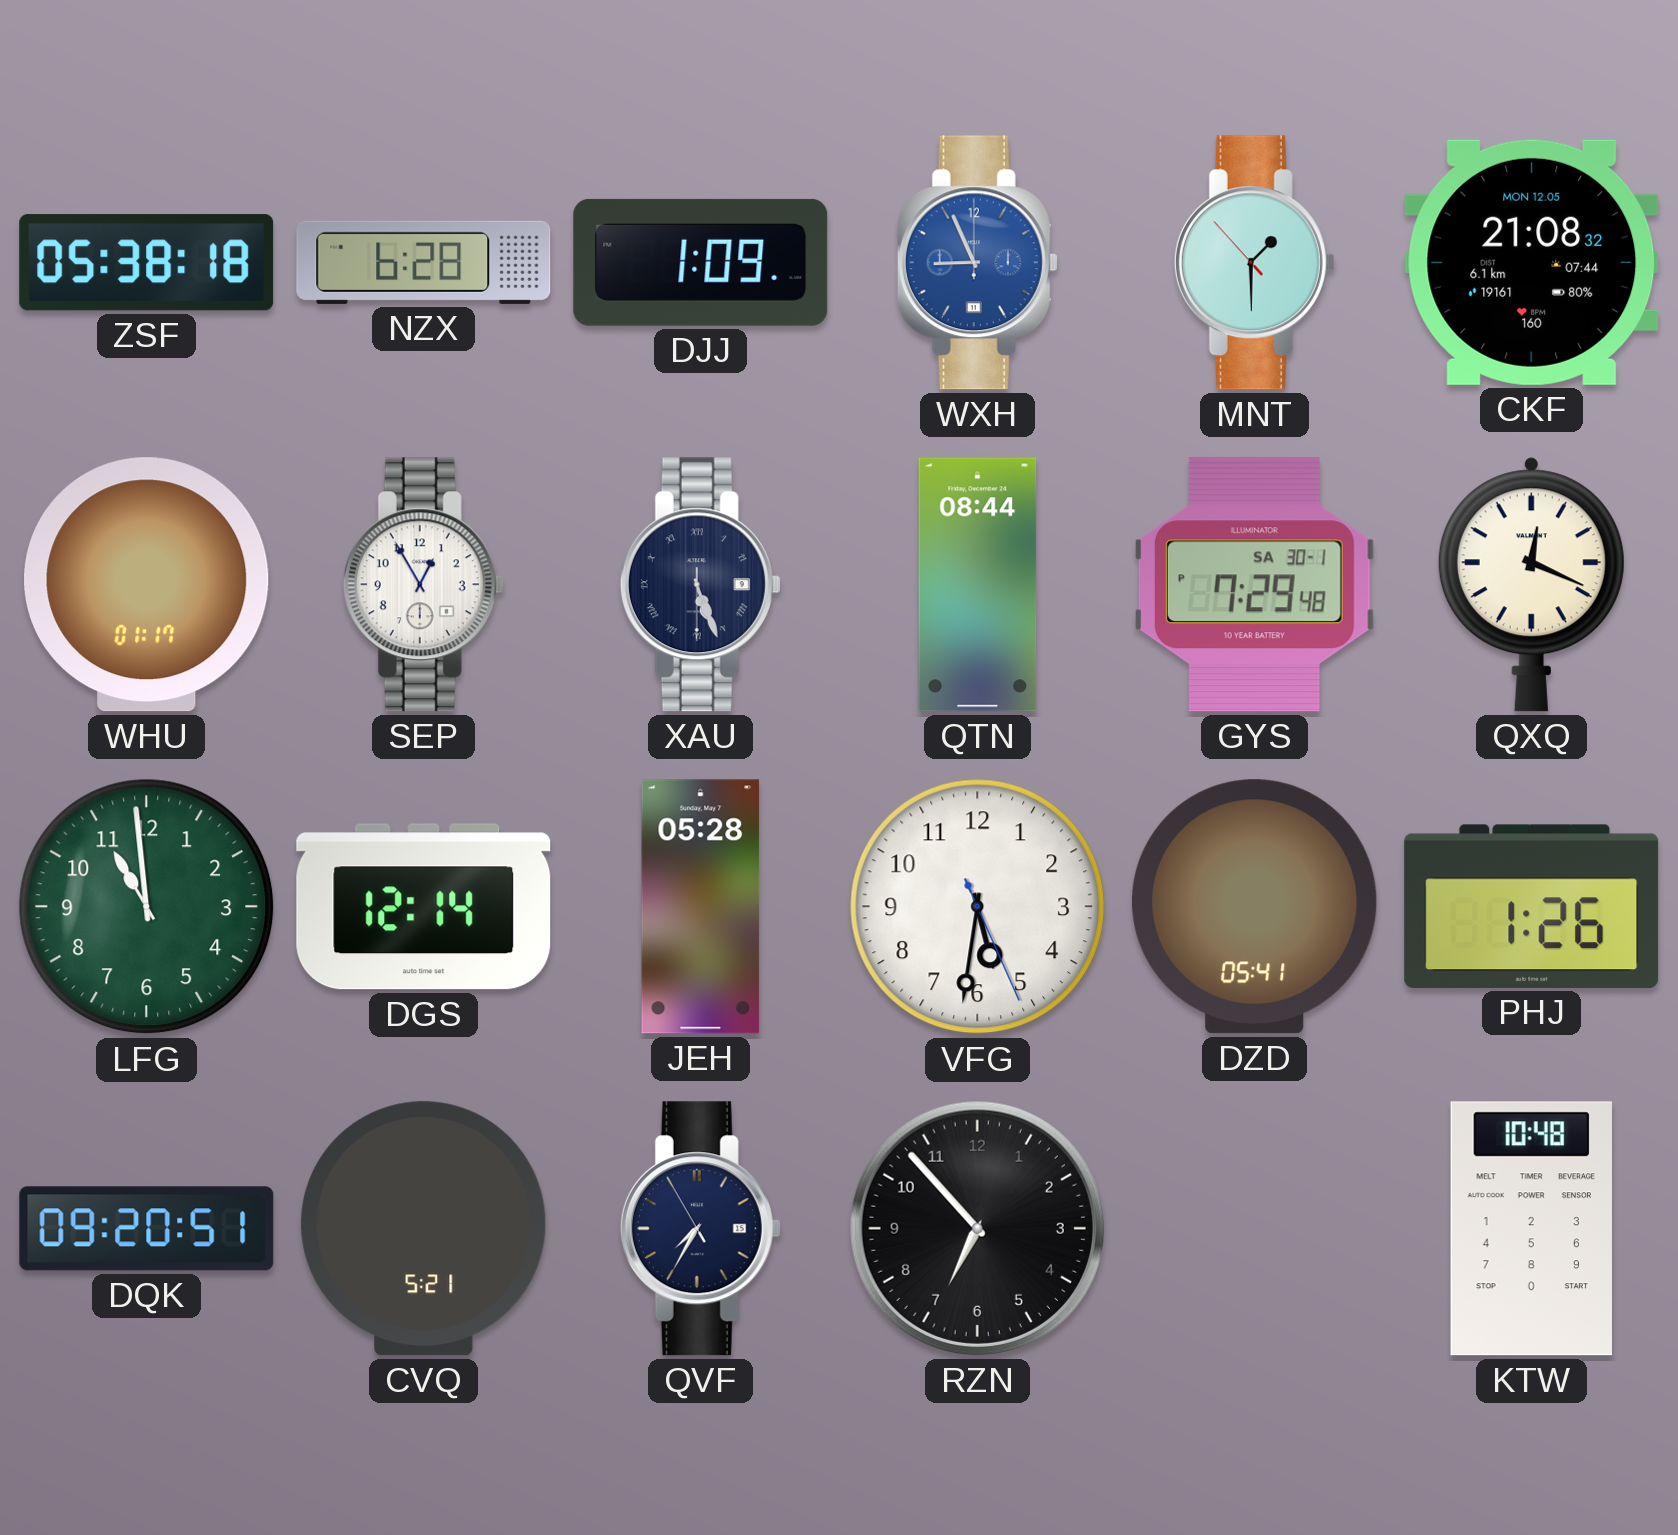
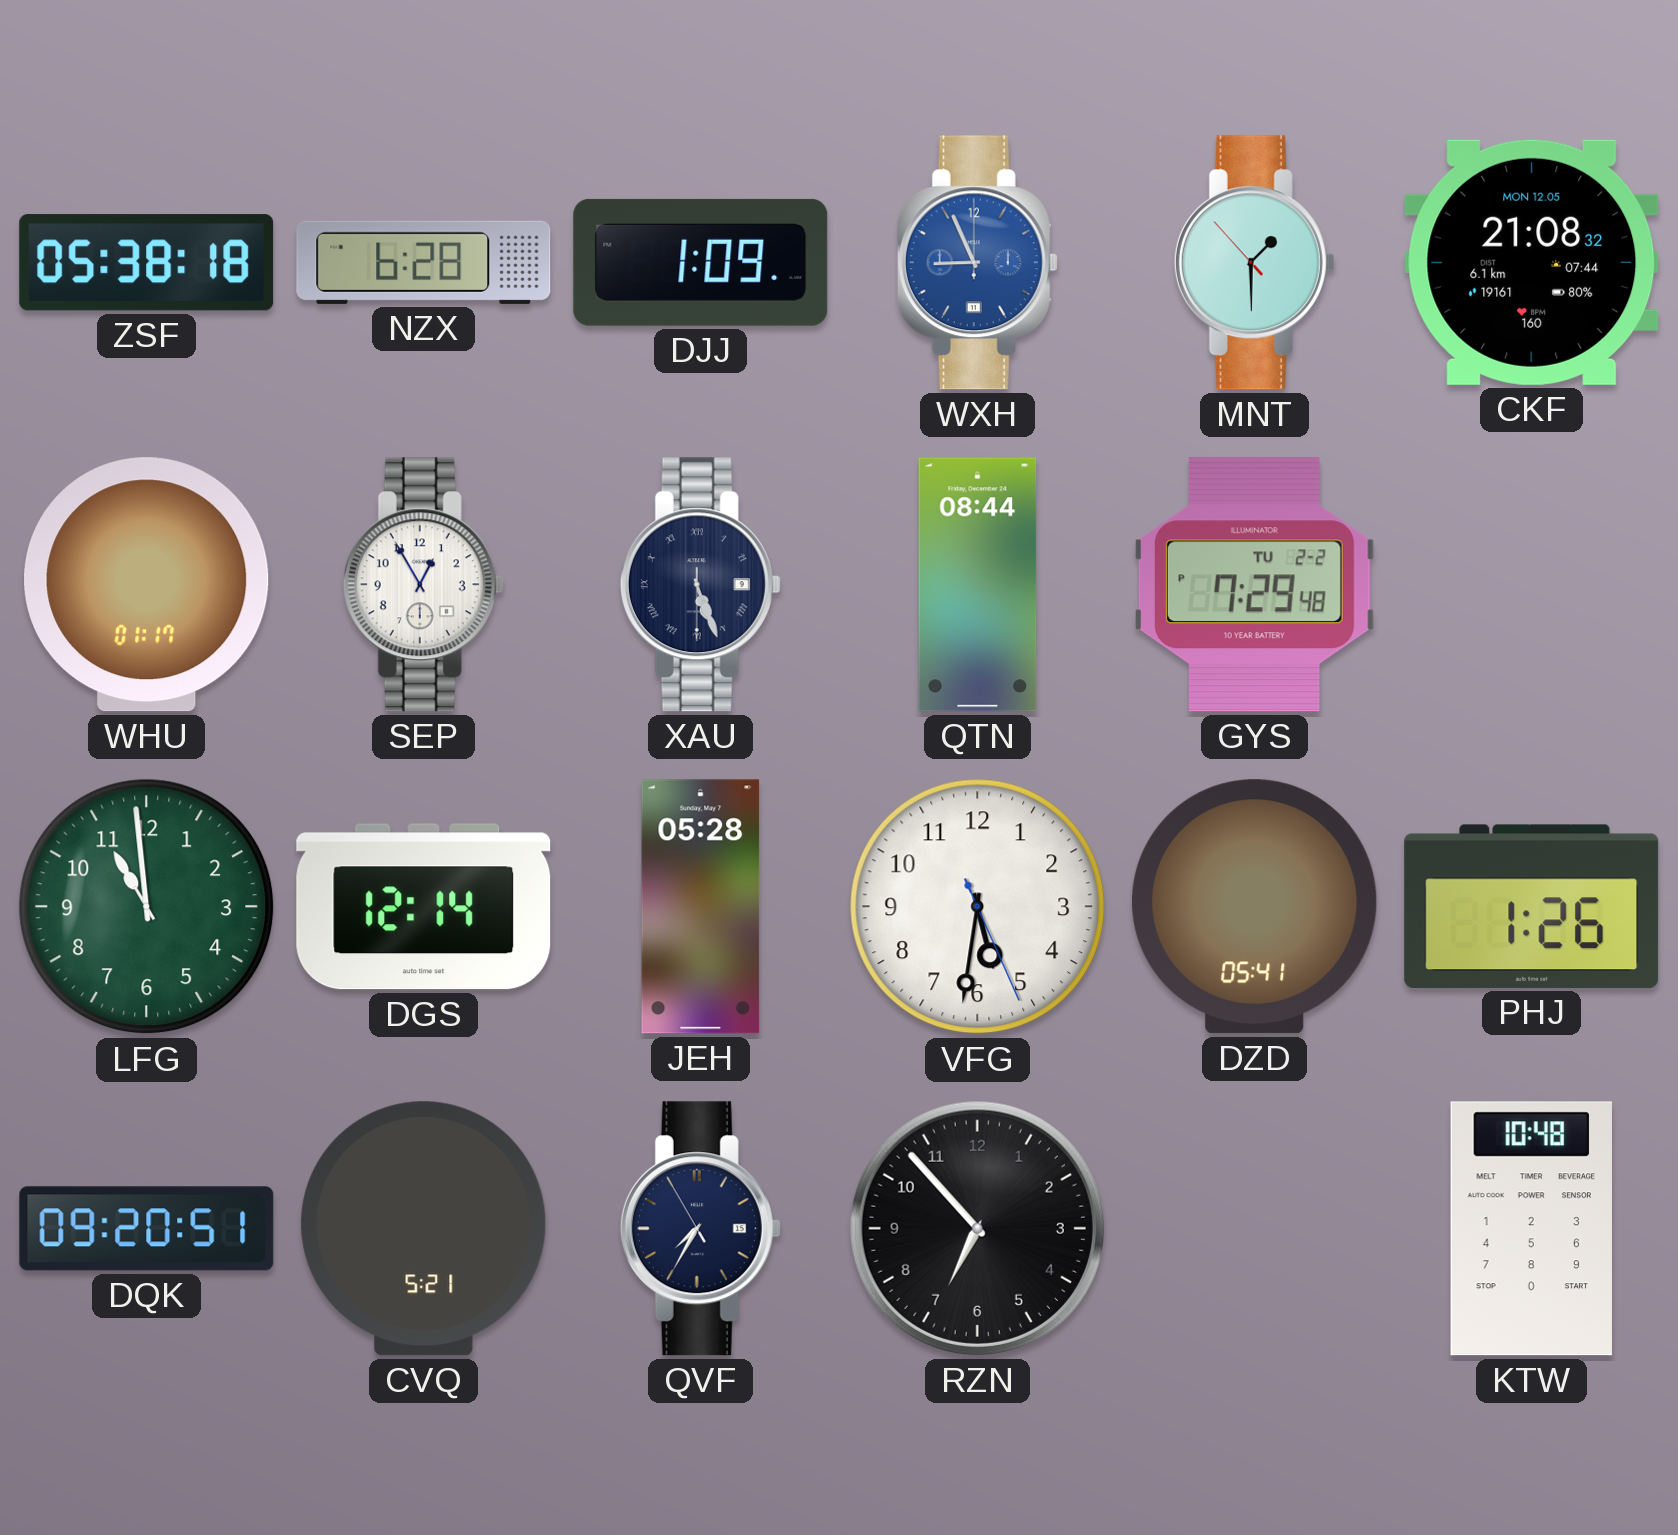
GYS date: SA 30-1 -> TU 2-2
QXQ: 12:19 -> none
